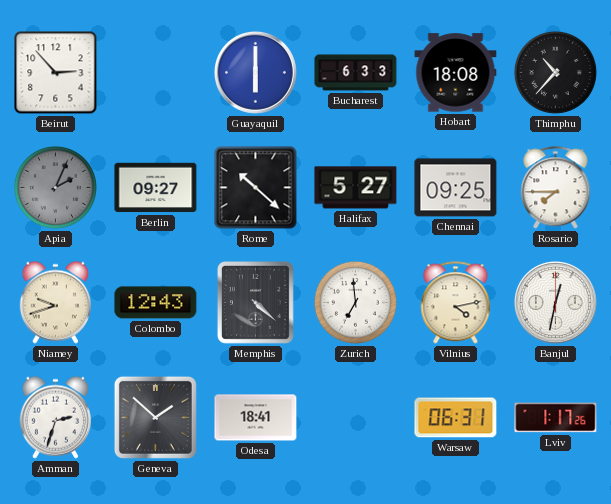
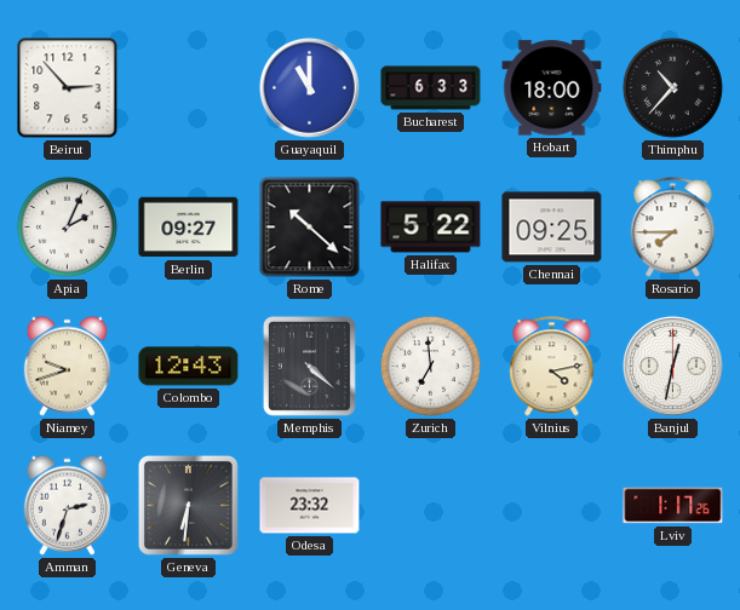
Guayaquil: 6:00 -> 11:00
Hobart: 18:08 -> 18:00
Apia dial: grey -> white
Halifax: 5:27 -> 5:22
Geneva: 1:52 -> 6:31
Odesa: 18:41 -> 23:32
Warsaw: 06:31 -> none
